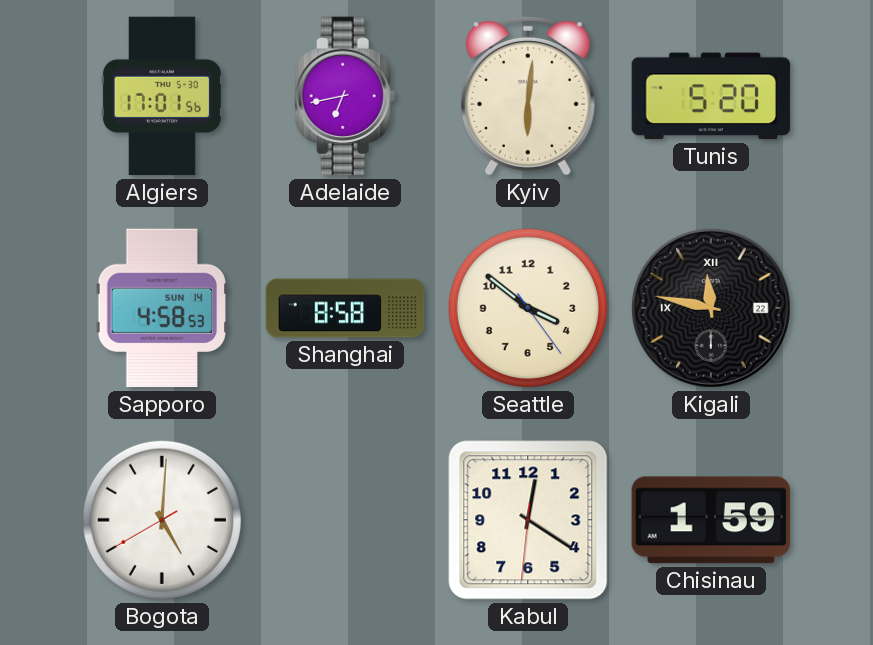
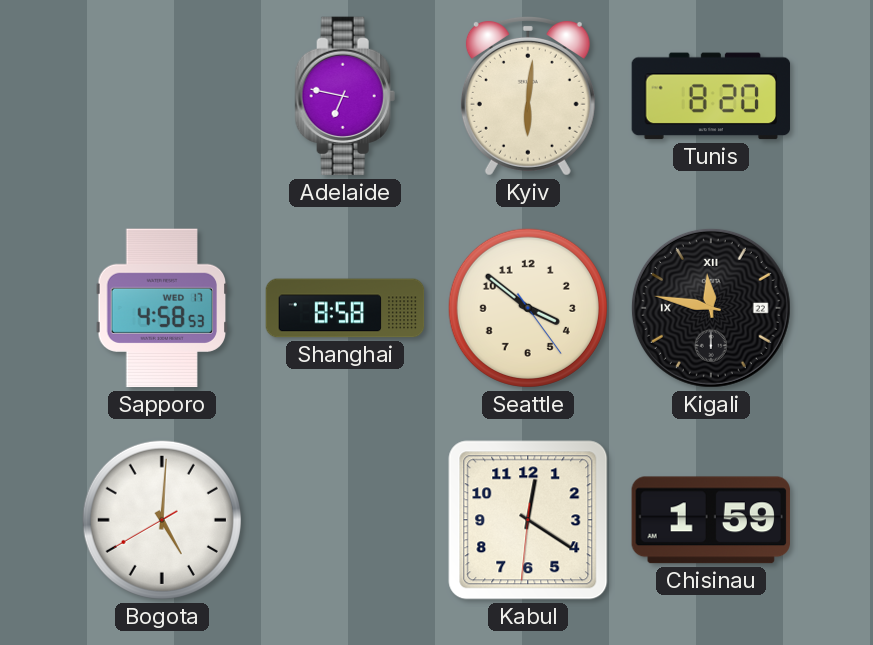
Algiers: 17:01 -> none
Adelaide: 6:43 -> 6:47
Tunis: 5:20 -> 8:20
Sapporo date: SUN 14 -> WED 17
